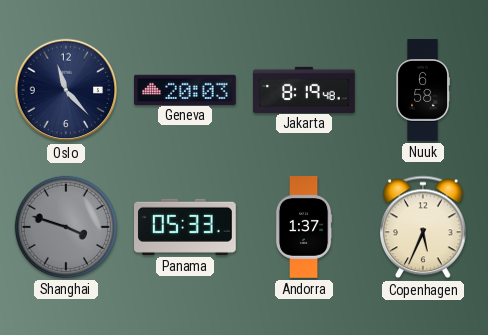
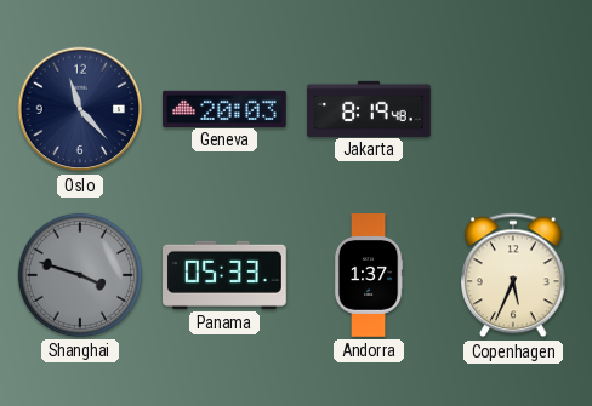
Nuuk: 6:58 -> none
